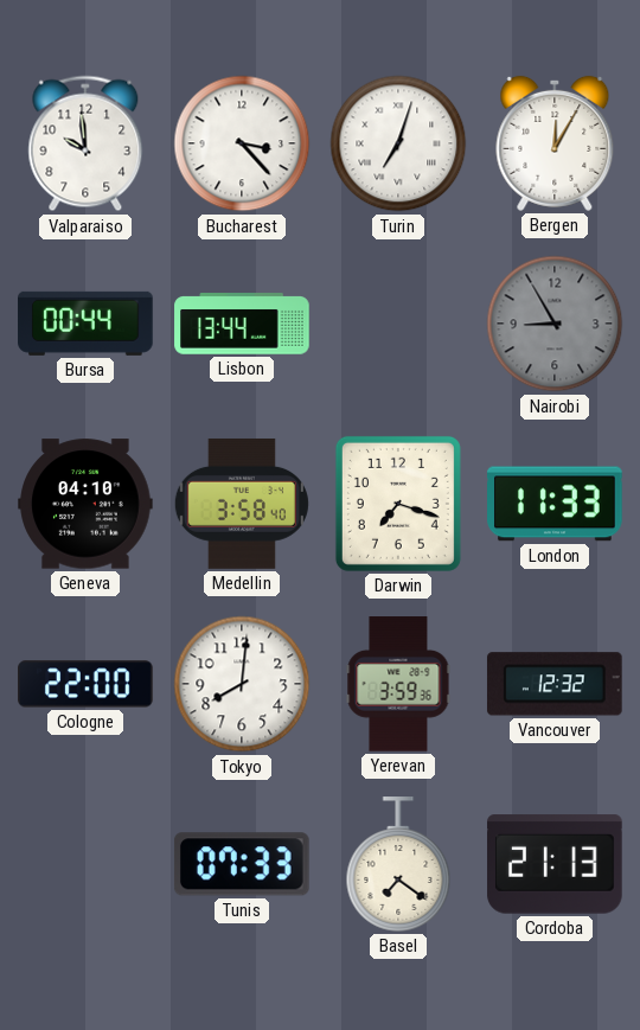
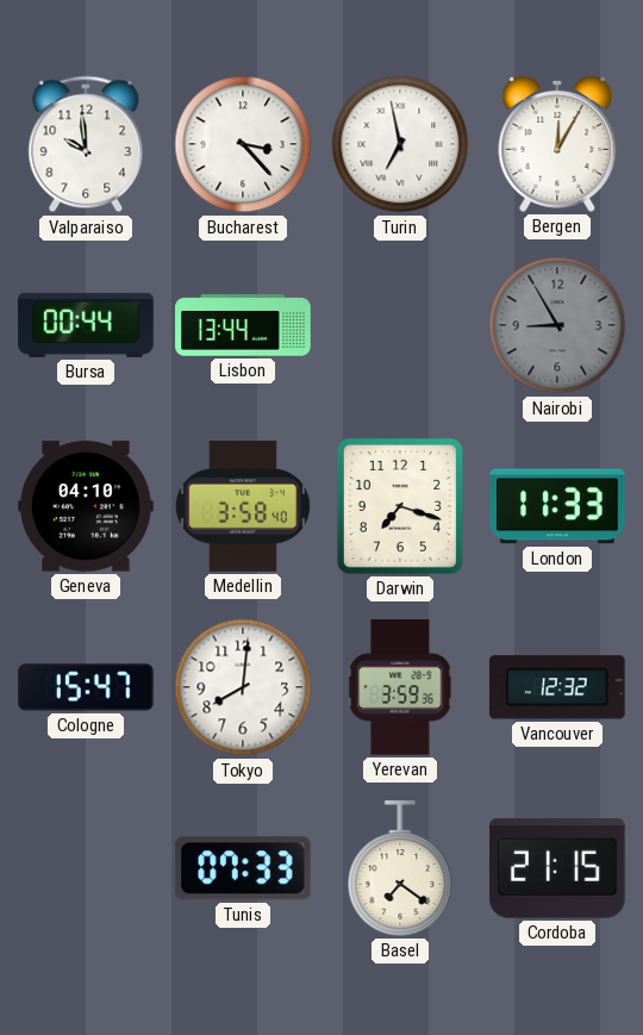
Turin: 7:03 -> 6:58
Cologne: 22:00 -> 15:47
Cordoba: 21:13 -> 21:15
